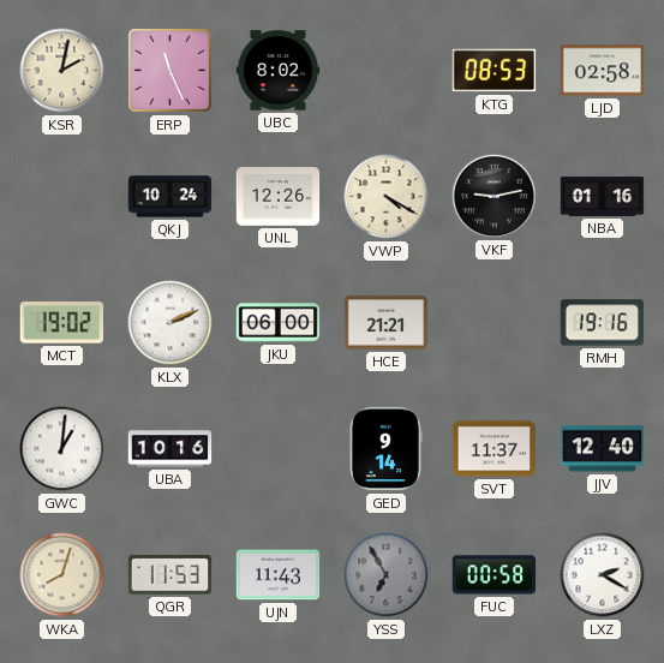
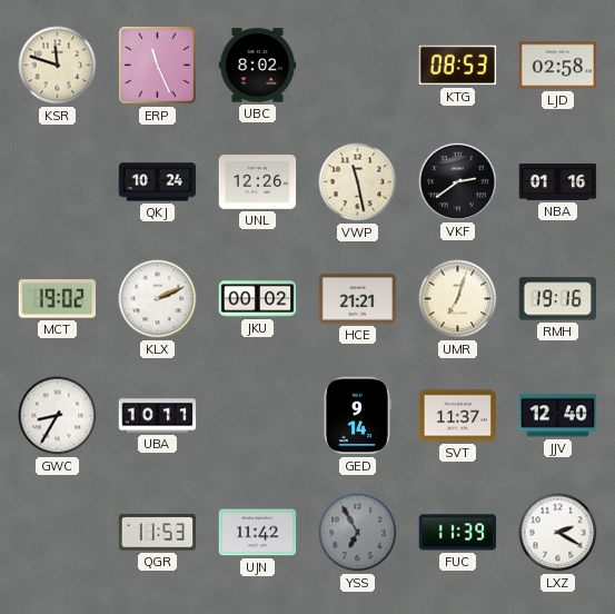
KSR: 2:02 -> 11:48
VWP: 4:20 -> 11:28
VKF: 9:13 -> 2:39
JKU: 06:00 -> 00:02
UMR: none -> 7:03
GWC: 1:01 -> 8:35
UBA: 10:16 -> 10:11
WKA: 8:03 -> none
UJN: 11:43 -> 11:42
FUC: 00:58 -> 11:39
